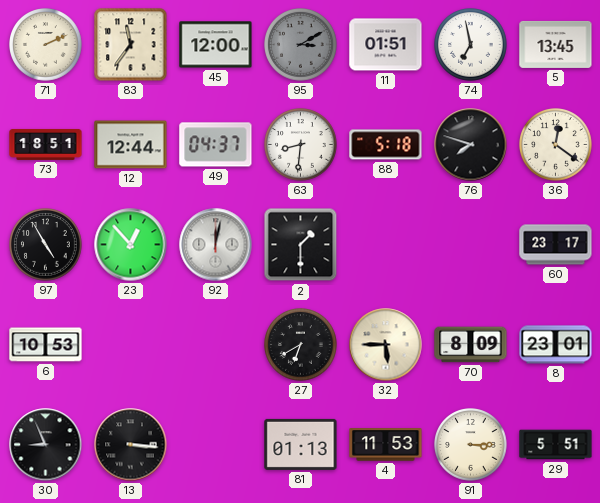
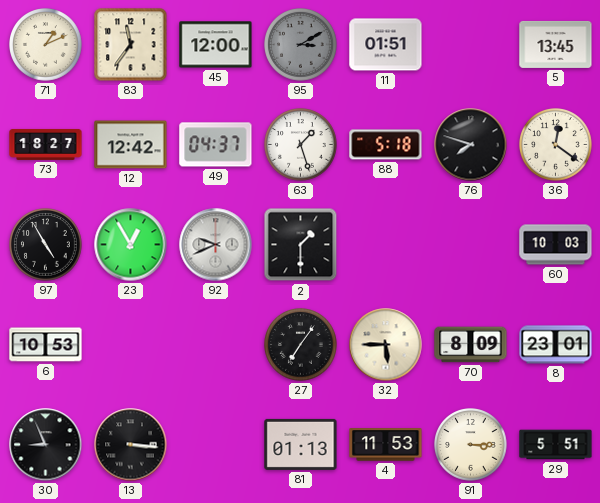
71: 2:11 -> 1:11
74: 6:58 -> none
73: 18:51 -> 18:27
12: 12:44 -> 12:42
63: 8:31 -> 1:27
23: 12:53 -> 12:55
92: 12:02 -> 9:41
60: 23:17 -> 10:03
27: 6:40 -> 7:06
